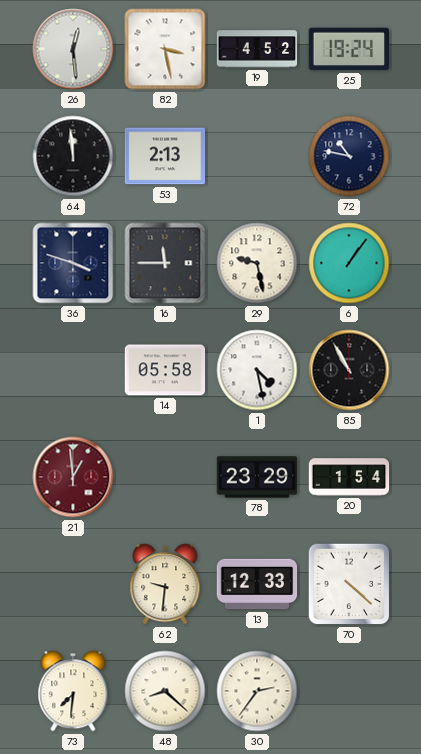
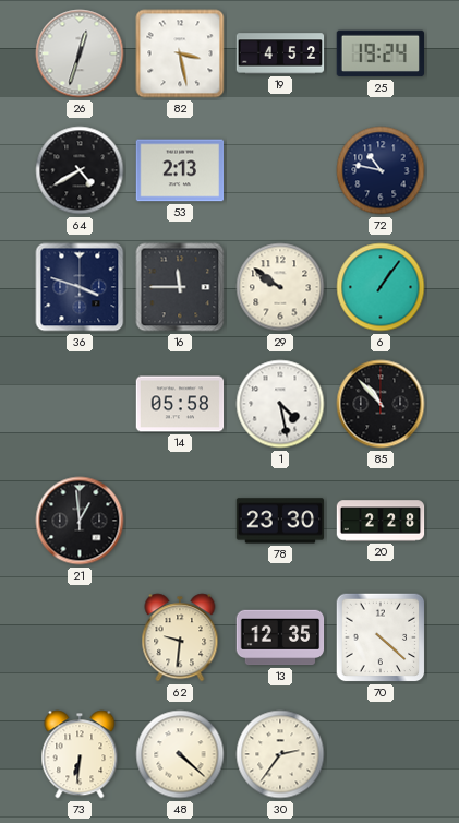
26: 12:29 -> 12:33
64: 11:59 -> 4:40
29: 9:28 -> 9:51
85: 10:55 -> 10:53
21 dial: burgundy -> black
78: 23:29 -> 23:30
20: 1:54 -> 2:28
13: 12:33 -> 12:35
73: 7:31 -> 6:31
48: 8:22 -> 4:22
